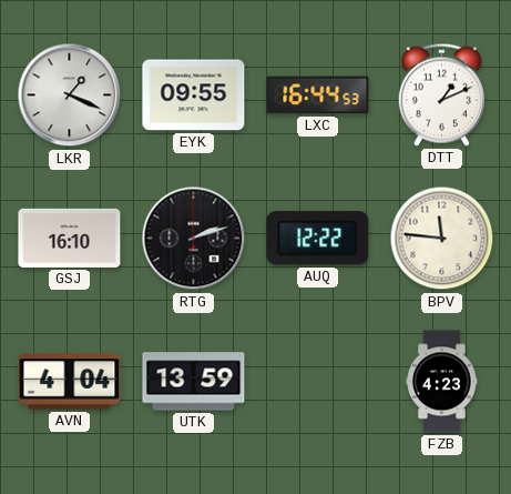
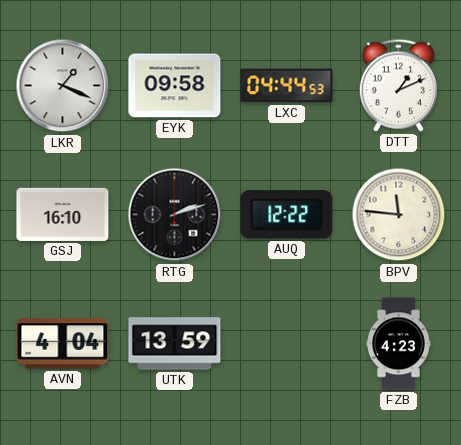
EYK: 09:55 -> 09:58
LXC: 16:44 -> 04:44
